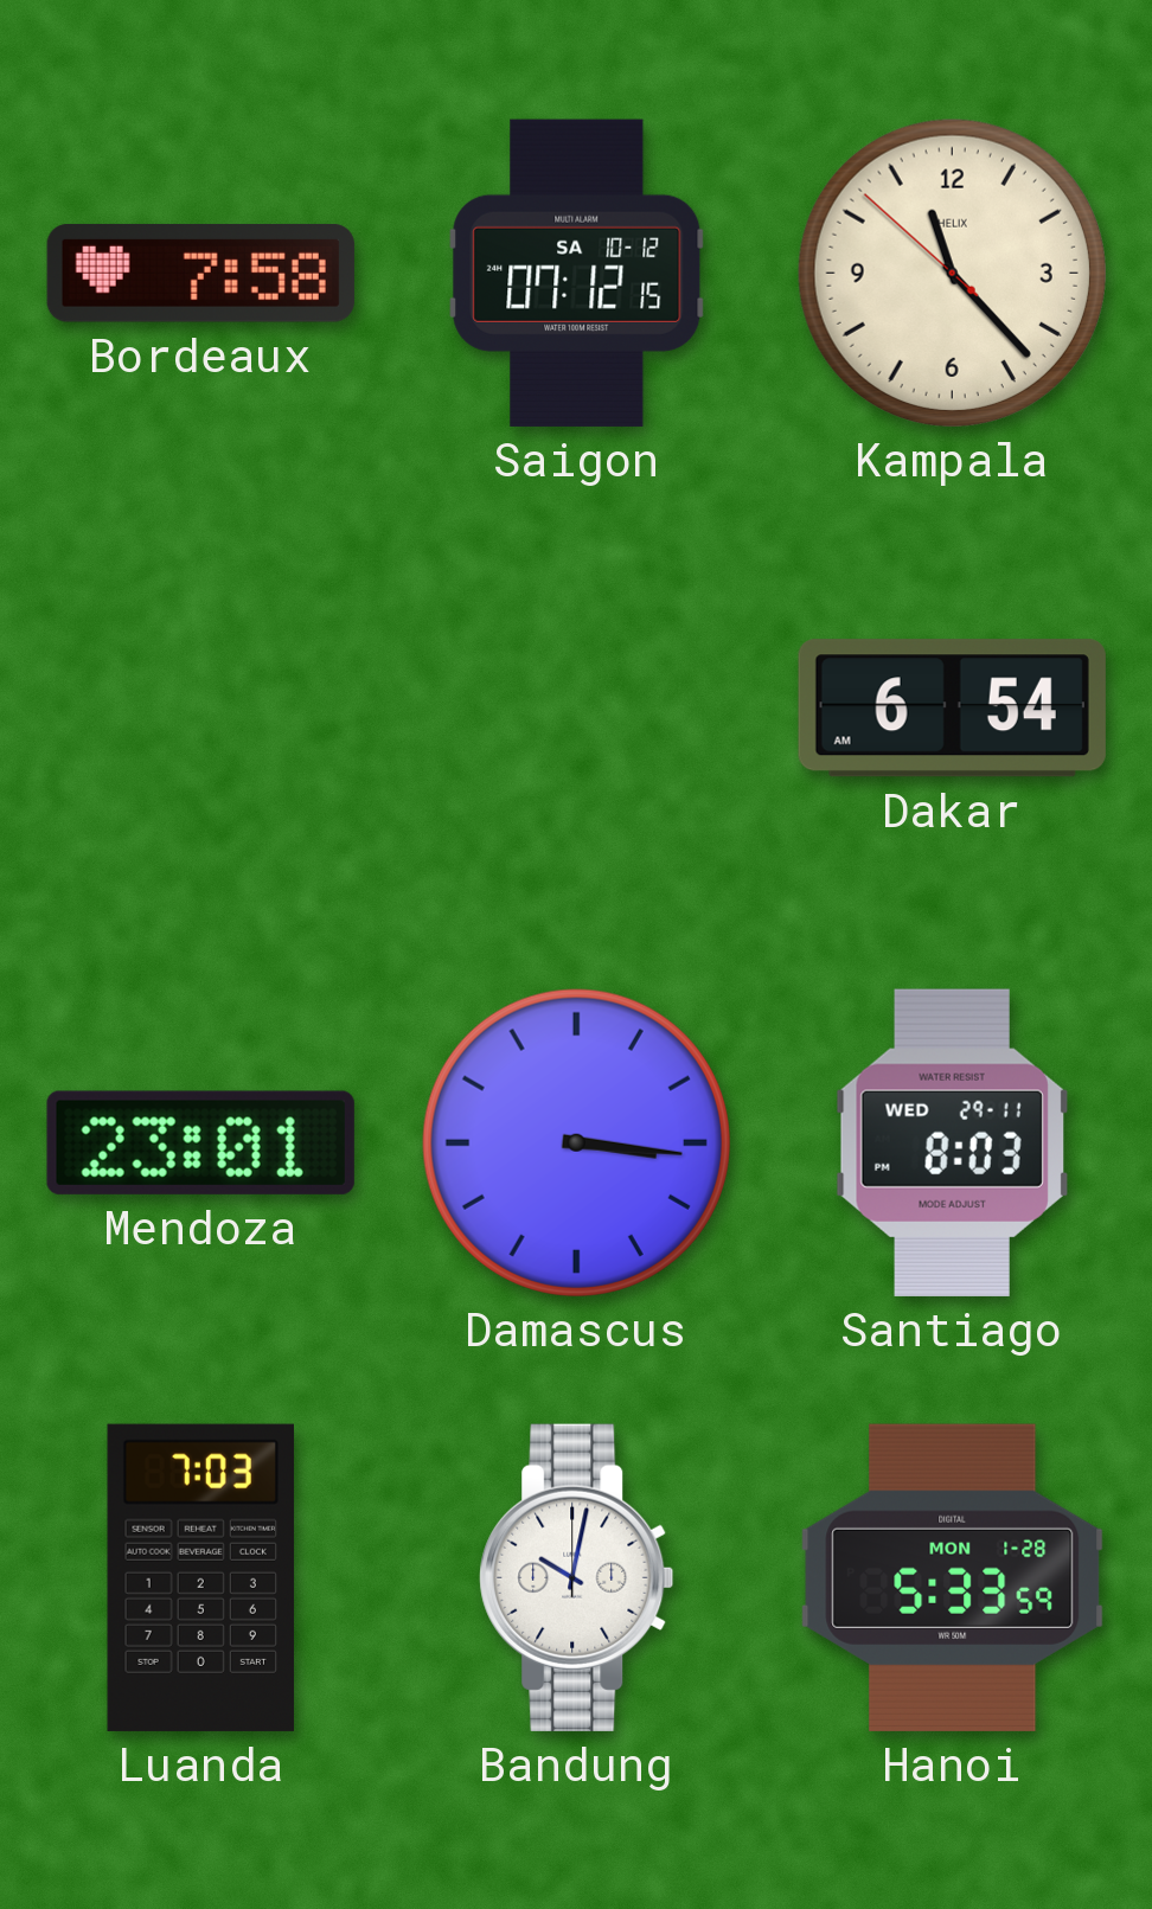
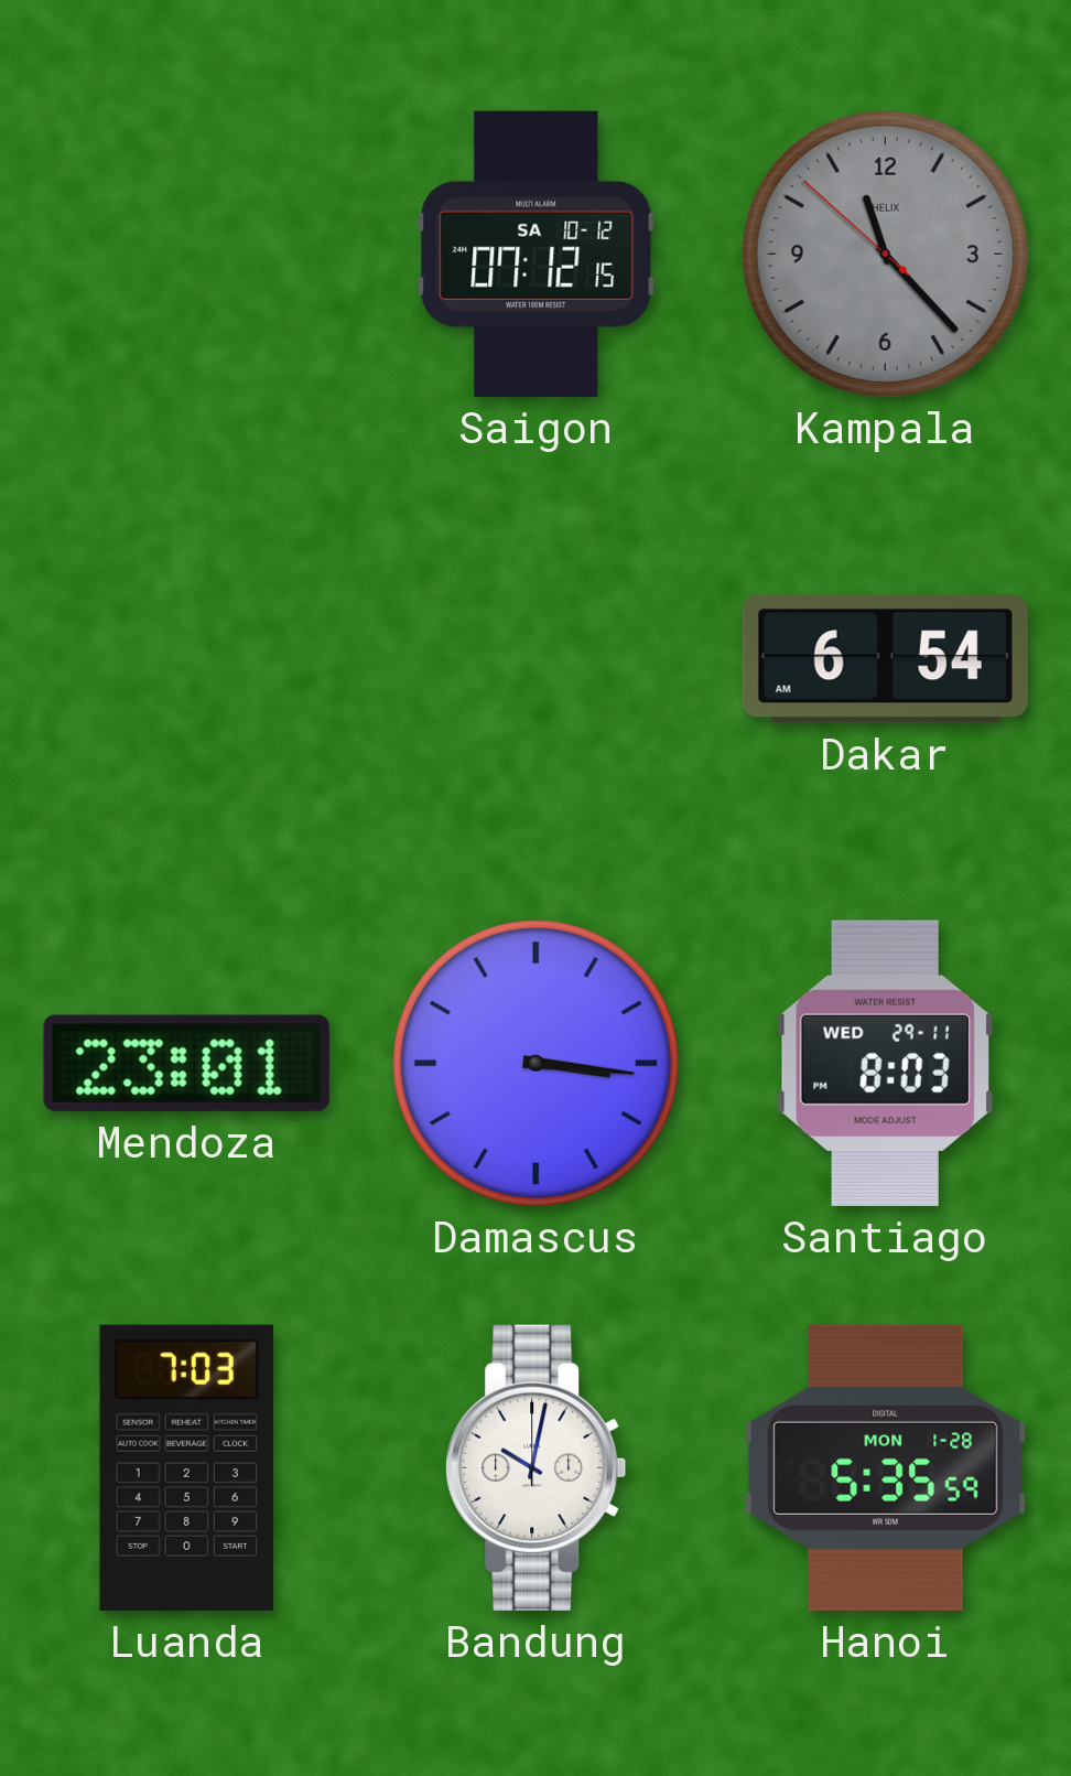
Bordeaux: 7:58 -> none
Kampala dial: cream -> grey
Hanoi: 5:33 -> 5:35
